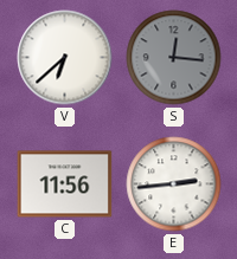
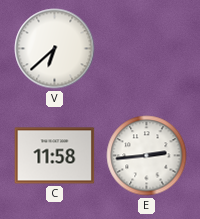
S: 12:16 -> none
C: 11:56 -> 11:58
